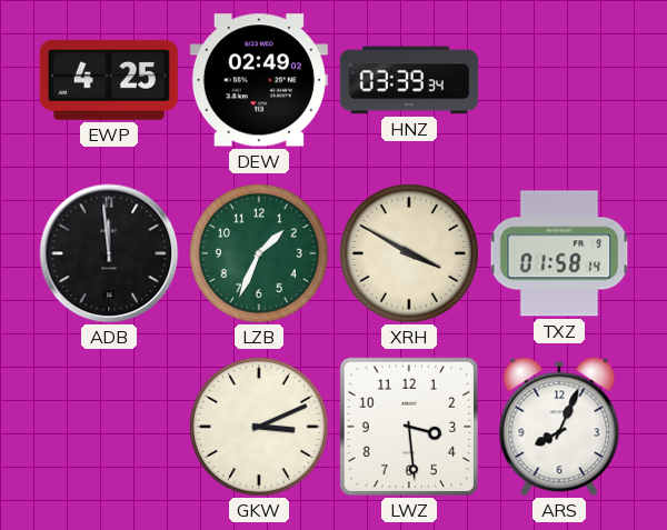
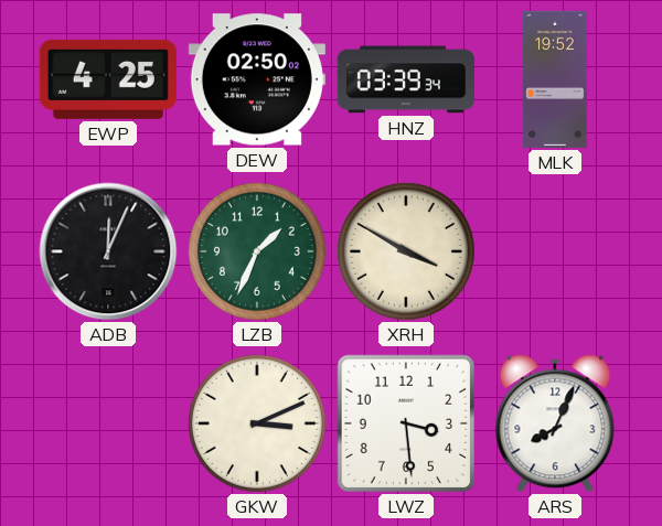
DEW: 02:49 -> 02:50
MLK: none -> 19:52
ADB: 11:59 -> 12:04
TXZ: 01:58 -> none
